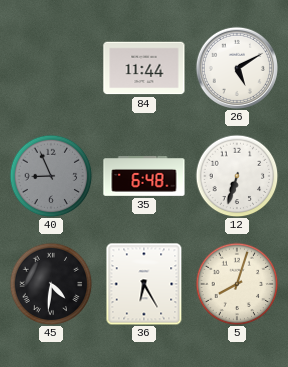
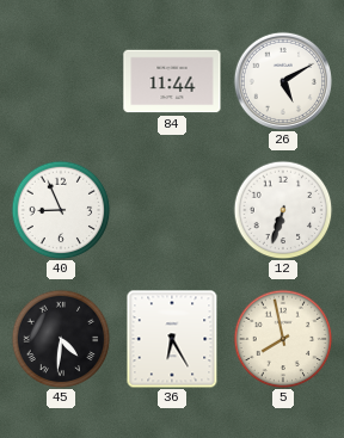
40 dial: grey -> white
35: 6:48 -> none
5: 8:03 -> 7:58
